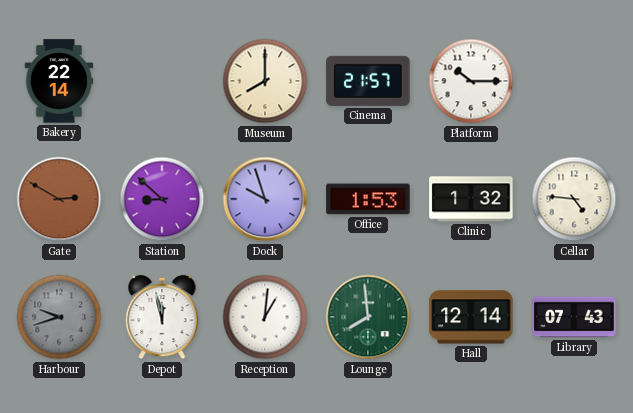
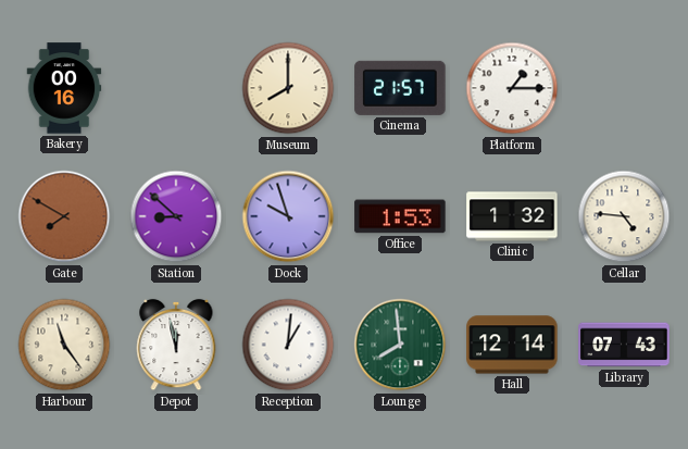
Bakery: 22:14 -> 00:16
Platform: 10:15 -> 1:15
Gate: 2:50 -> 7:50
Harbour: 9:42 -> 11:24
Harbour dial: grey -> cream
